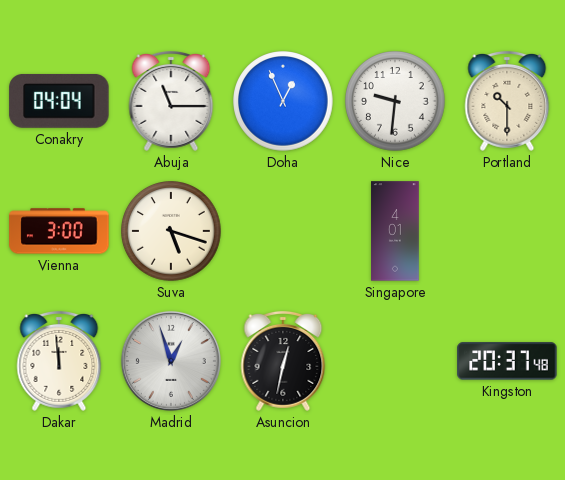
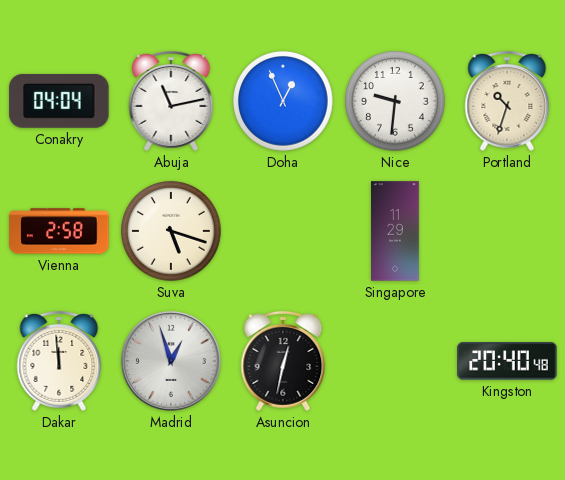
Abuja: 11:15 -> 11:13
Portland: 10:30 -> 10:33
Vienna: 3:00 -> 2:58
Singapore: 4:01 -> 11:29
Kingston: 20:37 -> 20:40
